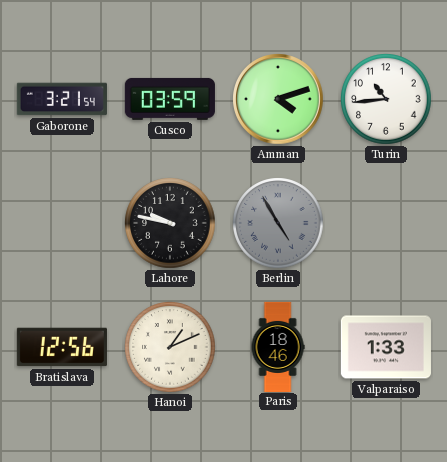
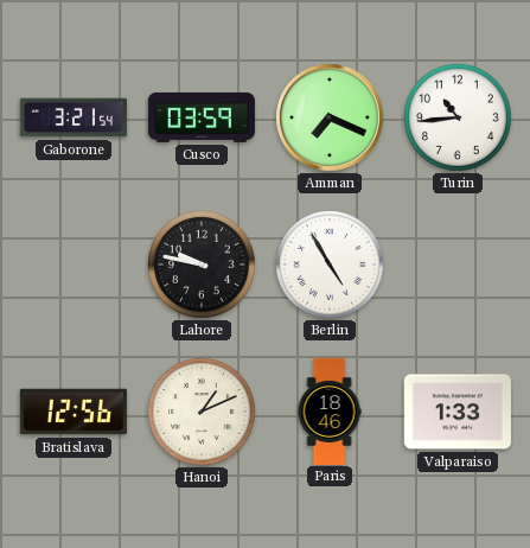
Amman: 4:12 -> 7:19
Berlin dial: grey -> white
